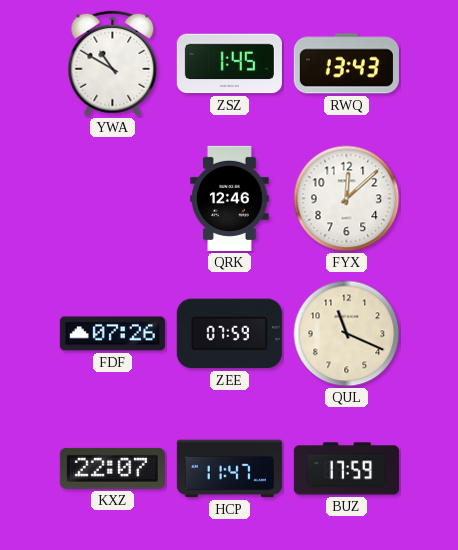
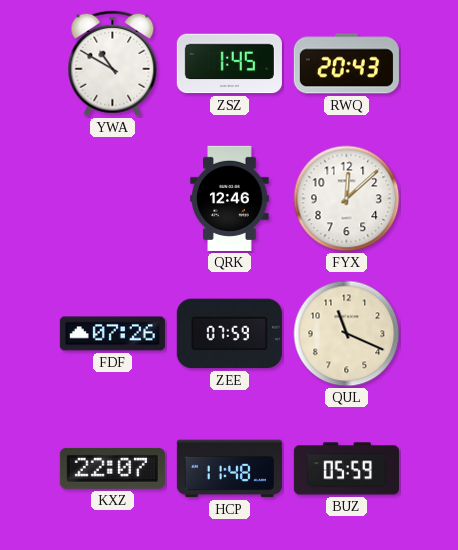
RWQ: 13:43 -> 20:43
HCP: 11:47 -> 11:48
BUZ: 17:59 -> 05:59
